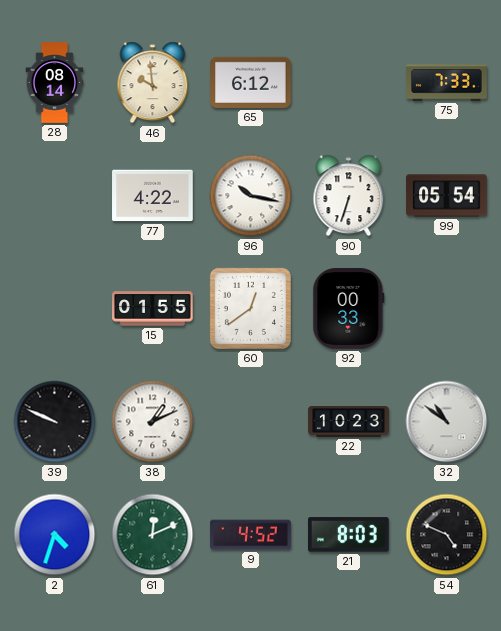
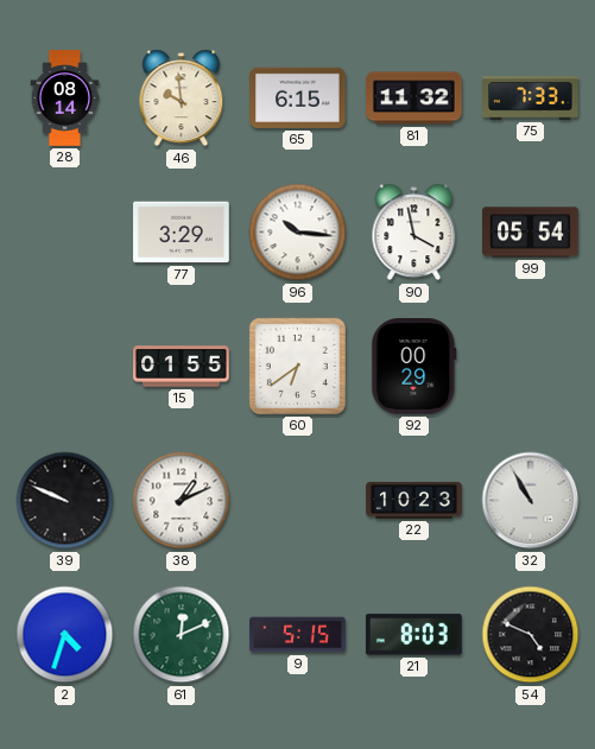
65: 6:12 -> 6:15
81: none -> 11:32
77: 4:22 -> 3:29
96: 10:17 -> 10:16
90: 6:33 -> 3:58
60: 12:39 -> 6:39
92: 00:33 -> 00:29
32: 10:51 -> 10:55
9: 4:52 -> 5:15
